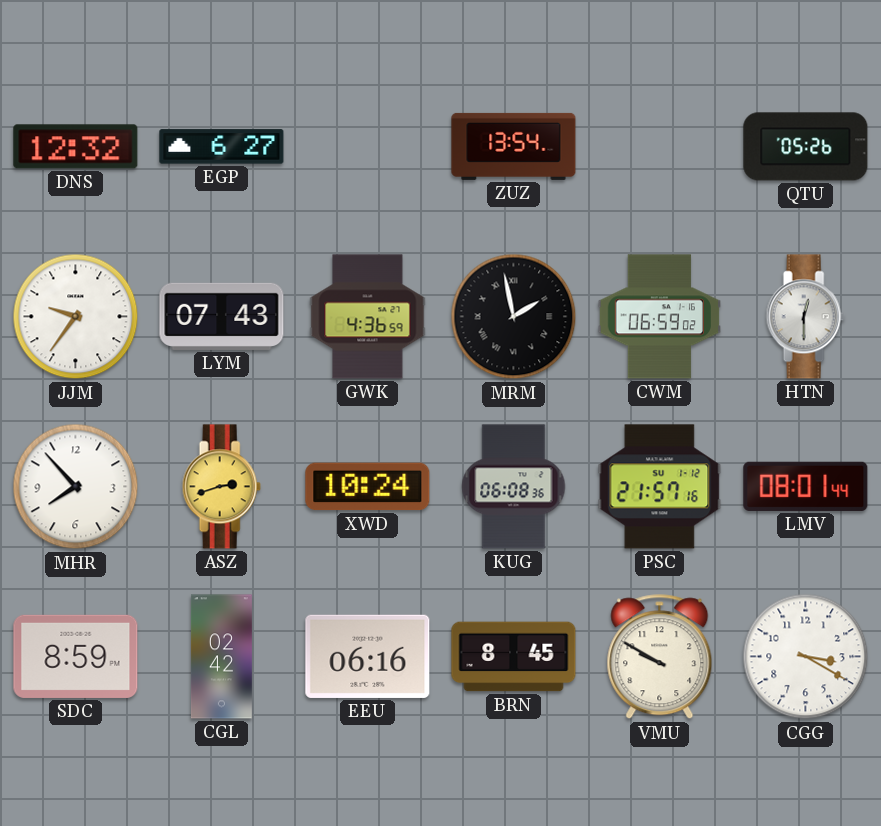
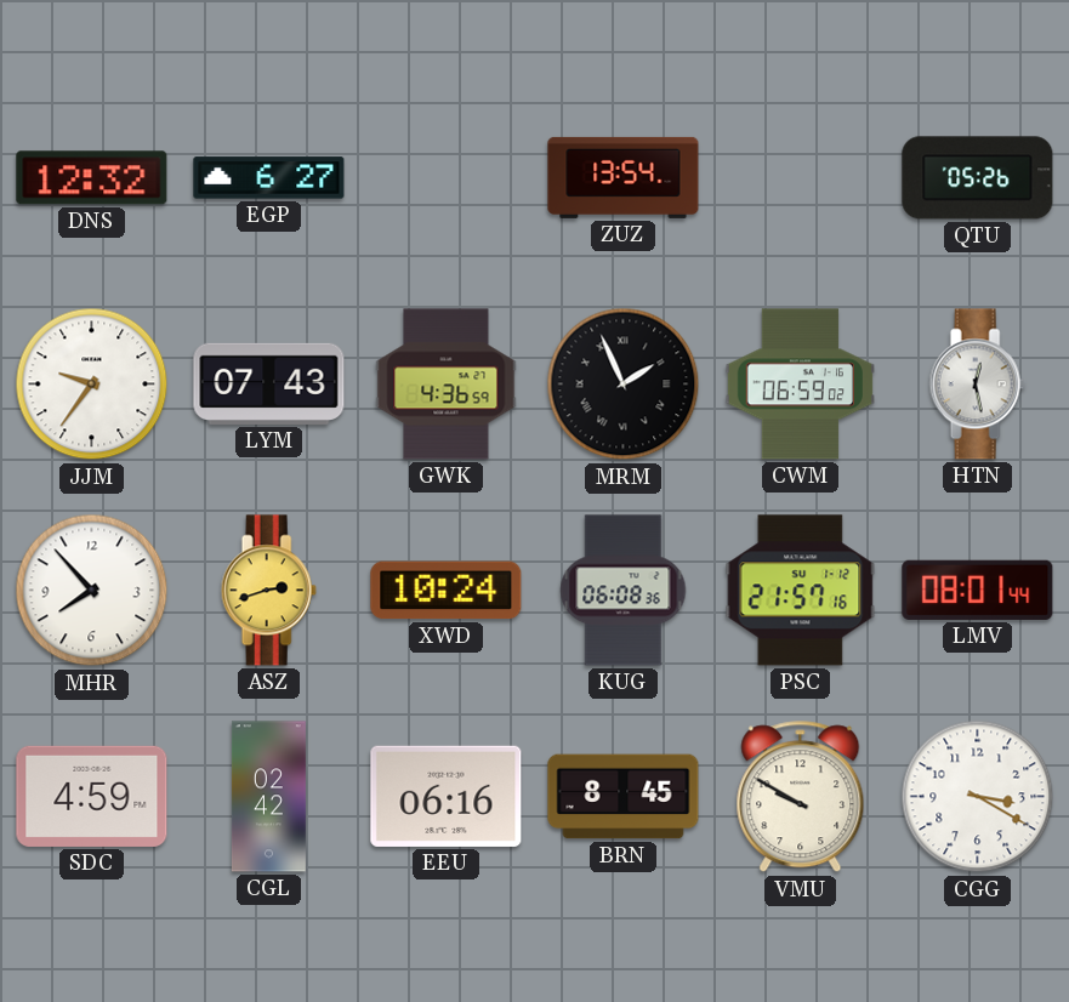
MRM: 1:58 -> 1:56
HTN: 12:30 -> 12:28
SDC: 8:59 -> 4:59
